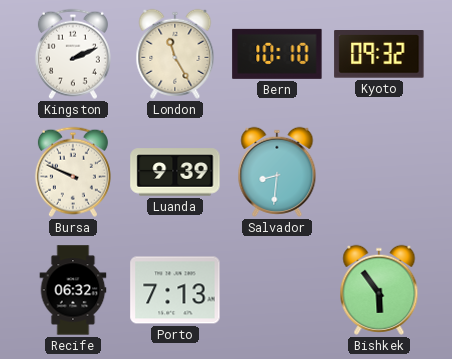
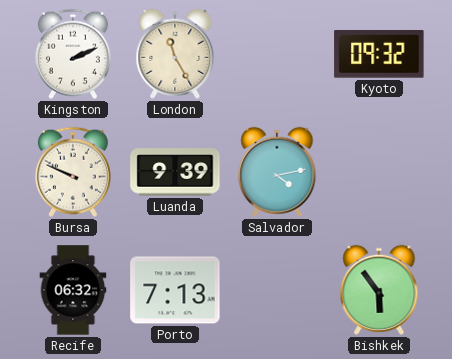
Bern: 10:10 -> none
Salvador: 8:31 -> 4:13
